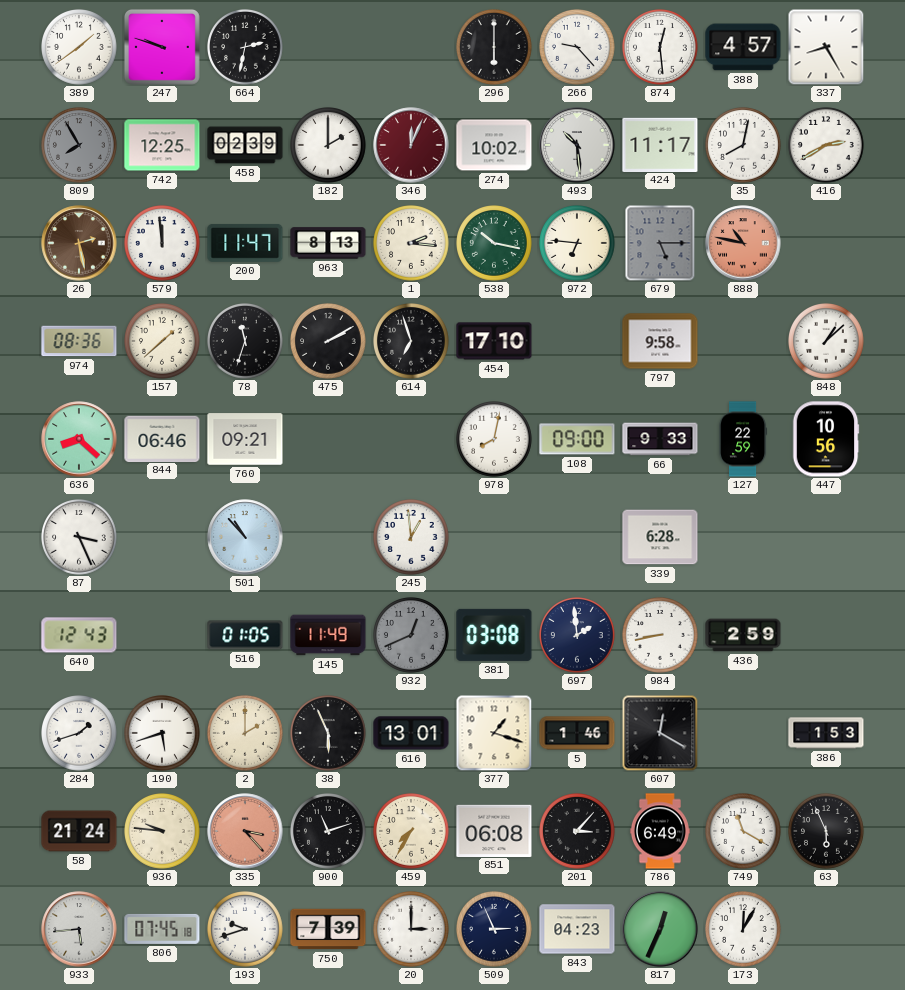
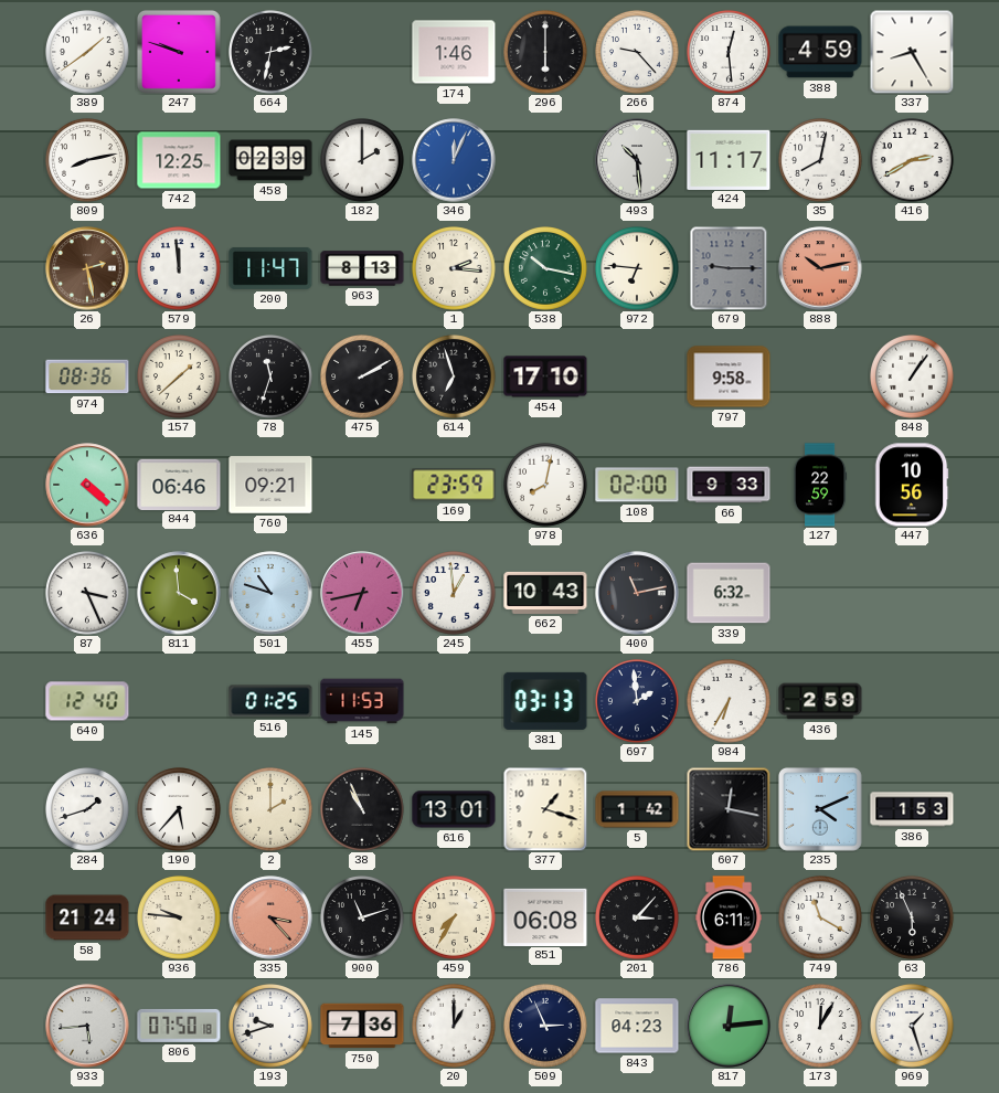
174: none -> 1:46
388: 4:57 -> 4:59
809: 7:55 -> 8:13
809 dial: grey -> white
346 dial: burgundy -> blue
274: 10:02 -> none
679: 5:15 -> 9:15
888: 10:47 -> 10:13
848: 1:08 -> 1:06
636: 8:22 -> 4:22
169: none -> 23:59
108: 09:00 -> 02:00
811: none -> 3:59
501: 10:53 -> 10:48
455: none -> 6:43
662: none -> 10:43
400: none -> 11:13
339: 6:28 -> 6:32
640: 12:43 -> 12:40
516: 01:05 -> 01:25
145: 11:49 -> 11:53
932: 12:41 -> none
381: 03:08 -> 03:13
984: 8:43 -> 6:35
190: 5:42 -> 5:37
38: 5:56 -> 10:56
5: 1:46 -> 1:42
607: 12:20 -> 12:17
235: none -> 4:11
786: 6:49 -> 6:11
806: 07:45 -> 07:50
750: 7:39 -> 7:36
20: 3:00 -> 1:00
817: 12:34 -> 12:14
969: none -> 1:27
